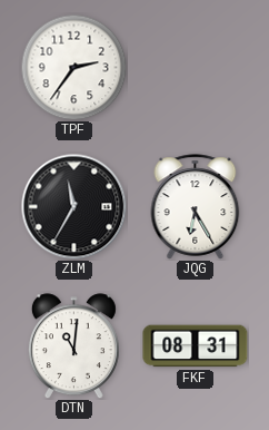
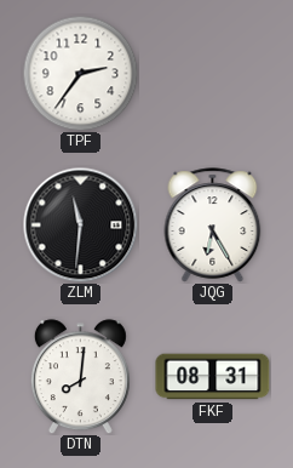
ZLM: 11:35 -> 11:31
DTN: 11:01 -> 8:01
